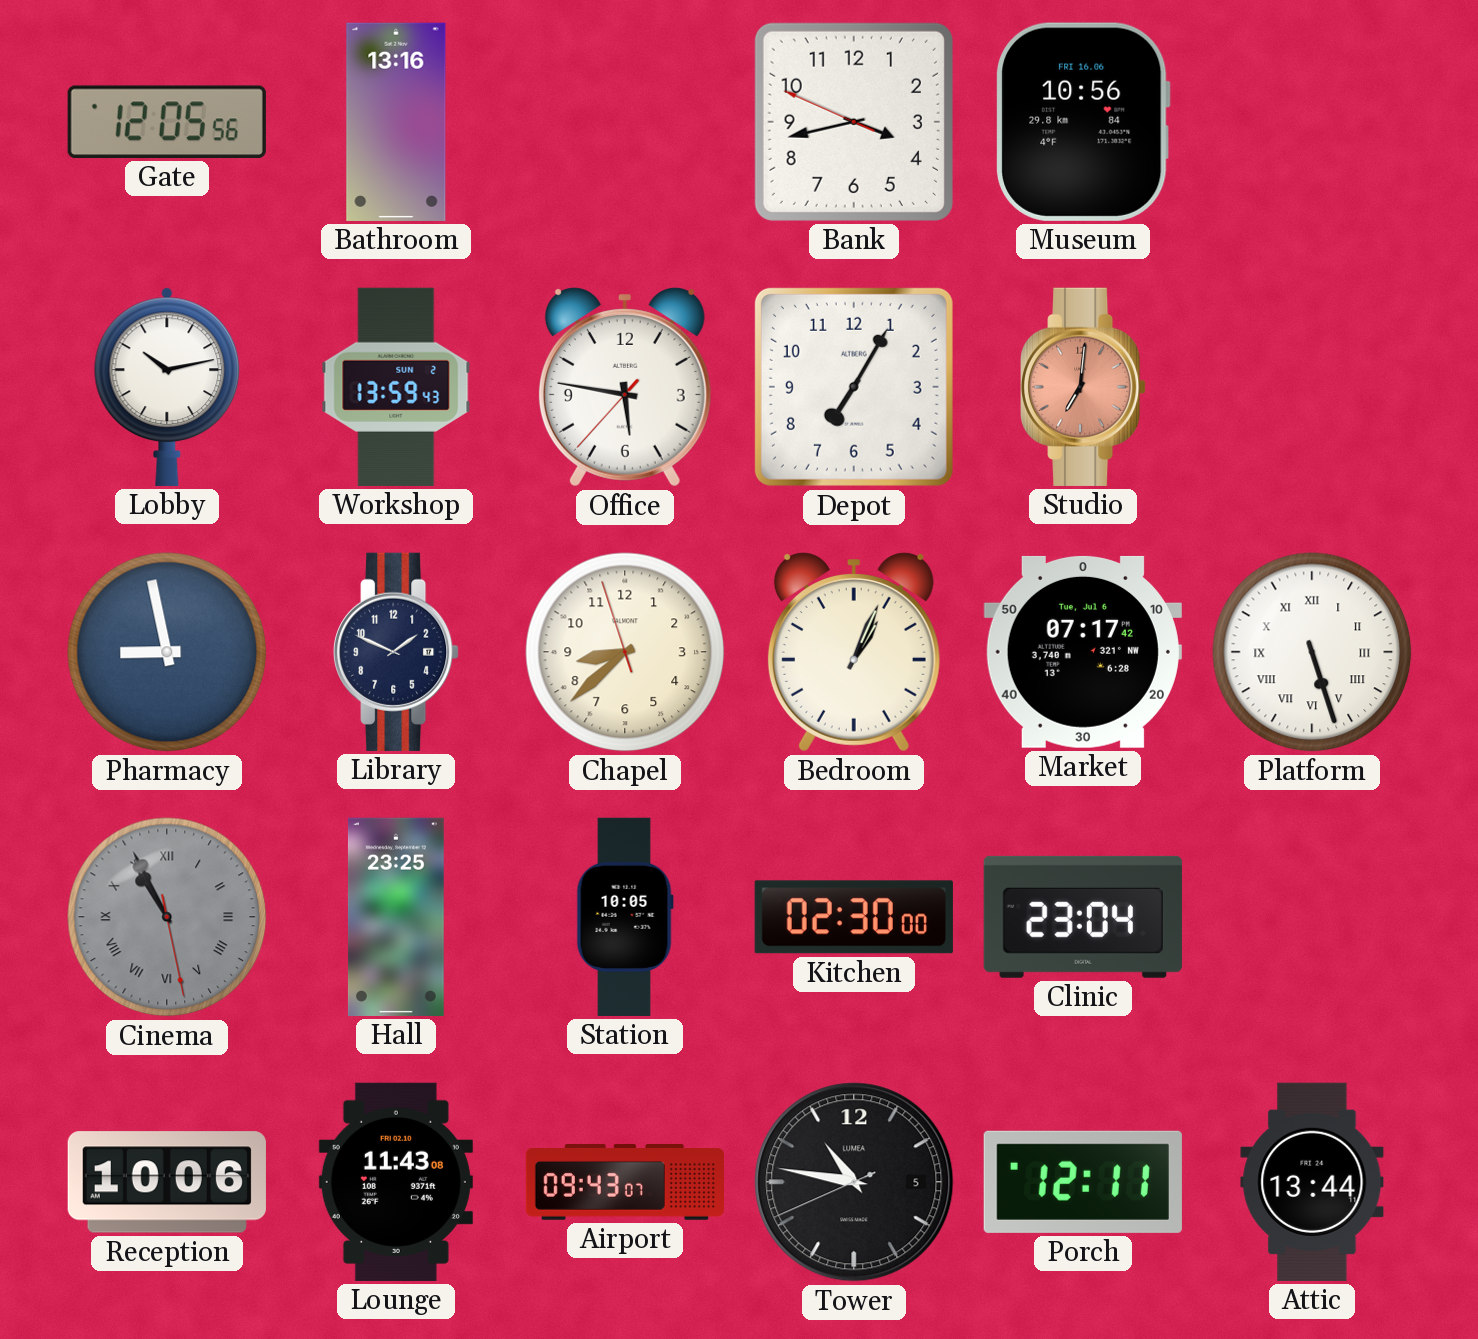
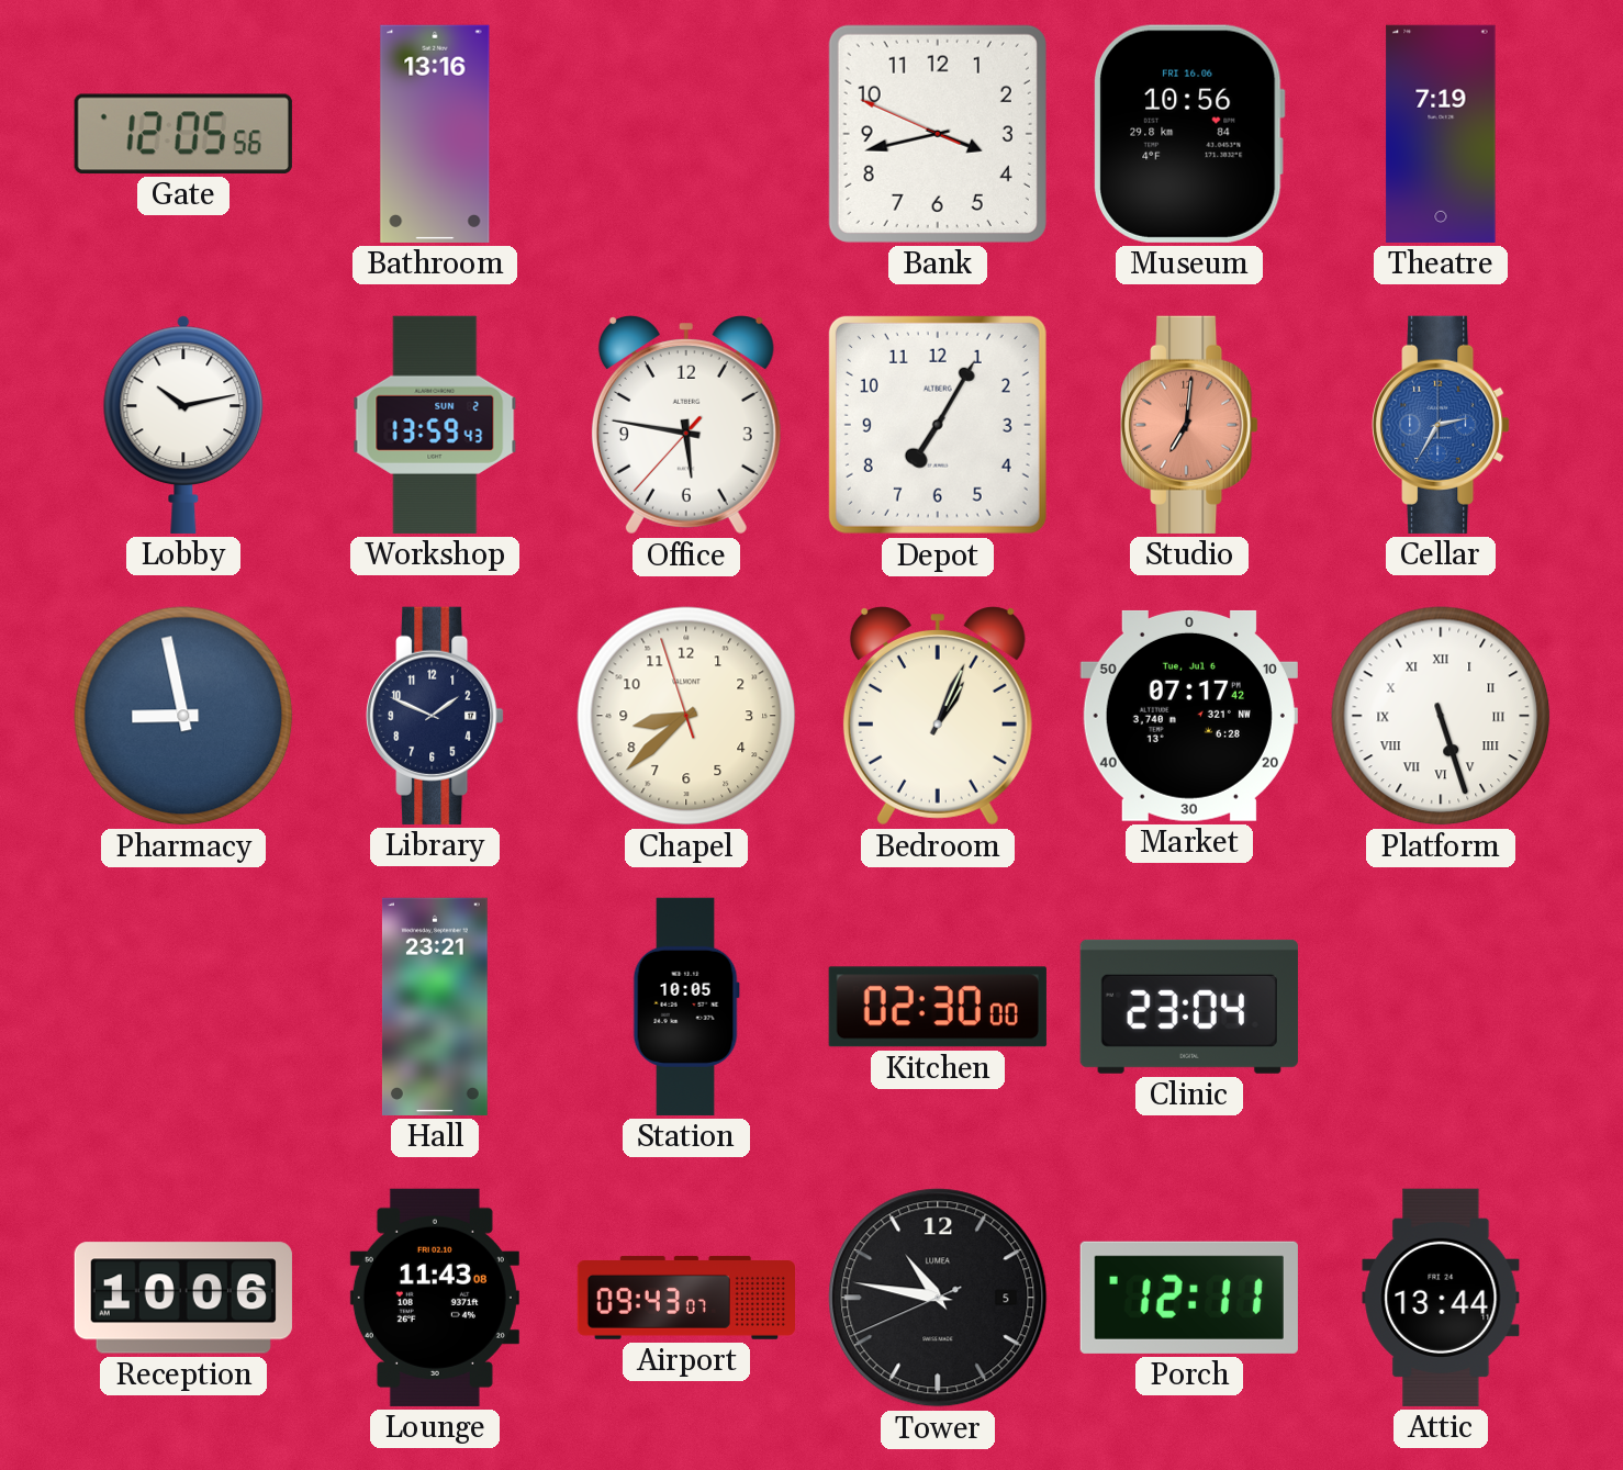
Theatre: none -> 7:19
Cellar: none -> 2:35
Cinema: 10:55 -> none
Hall: 23:25 -> 23:21
